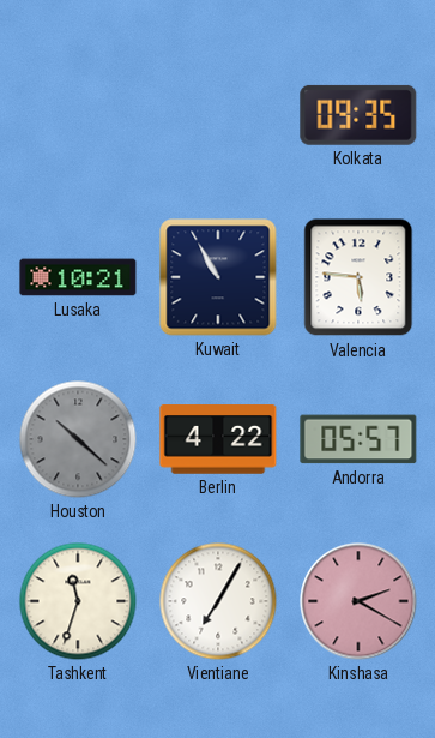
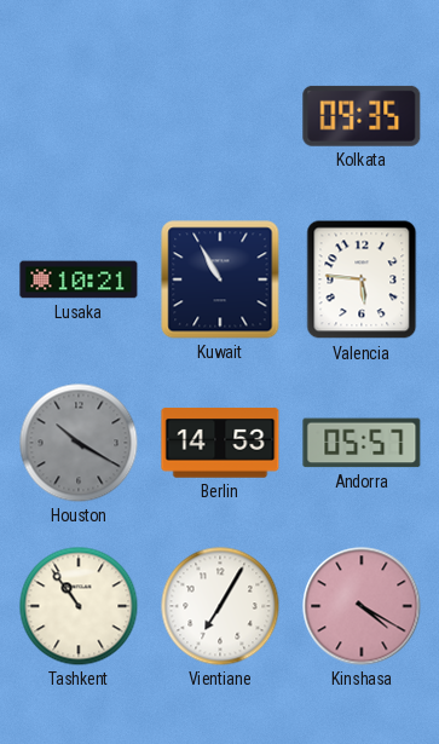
Houston: 10:22 -> 10:20
Berlin: 4:22 -> 14:53
Tashkent: 11:33 -> 10:54
Kinshasa: 2:20 -> 4:20
